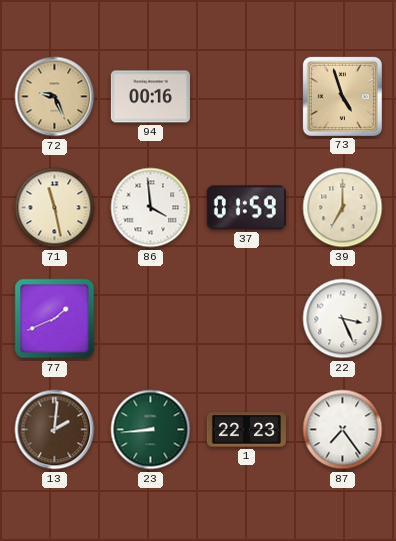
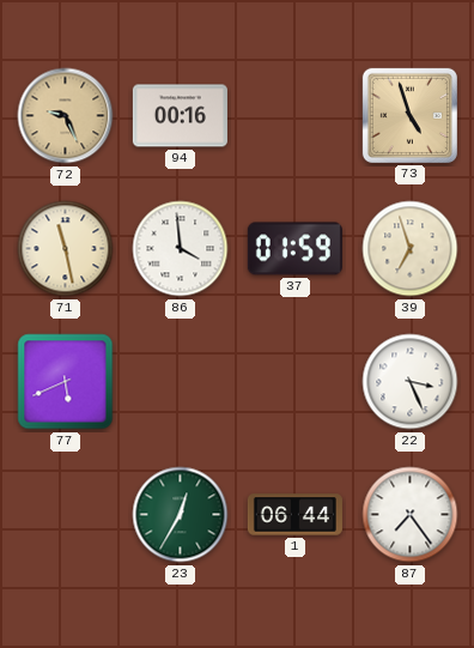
39: 7:00 -> 6:57
77: 1:41 -> 5:41
13: 2:01 -> none
23: 8:44 -> 12:35
1: 22:23 -> 06:44
